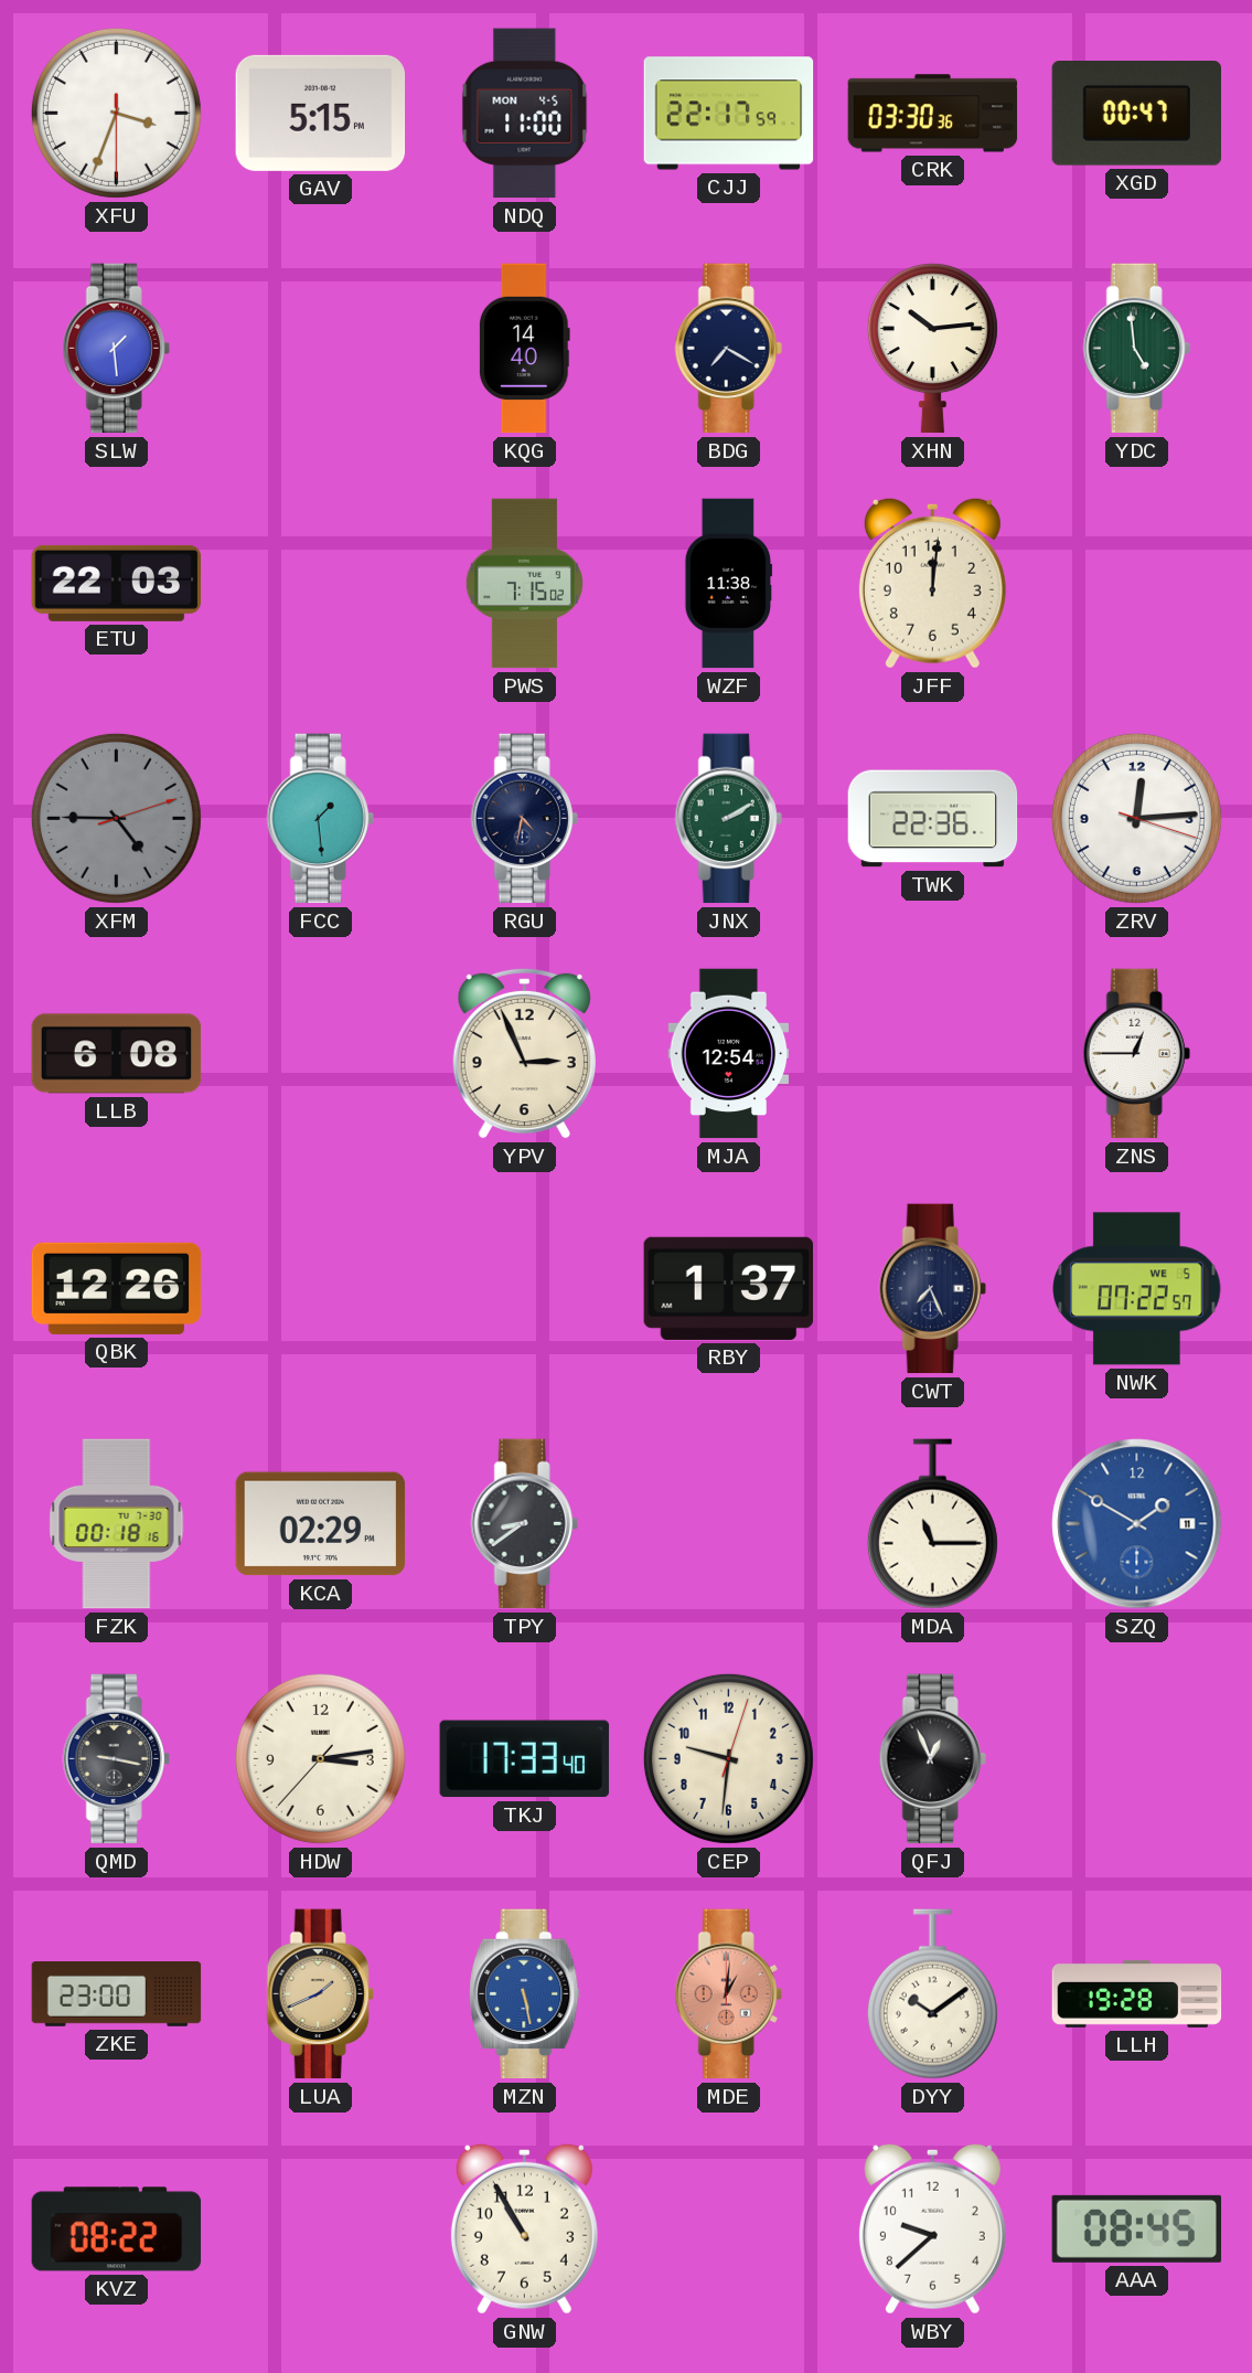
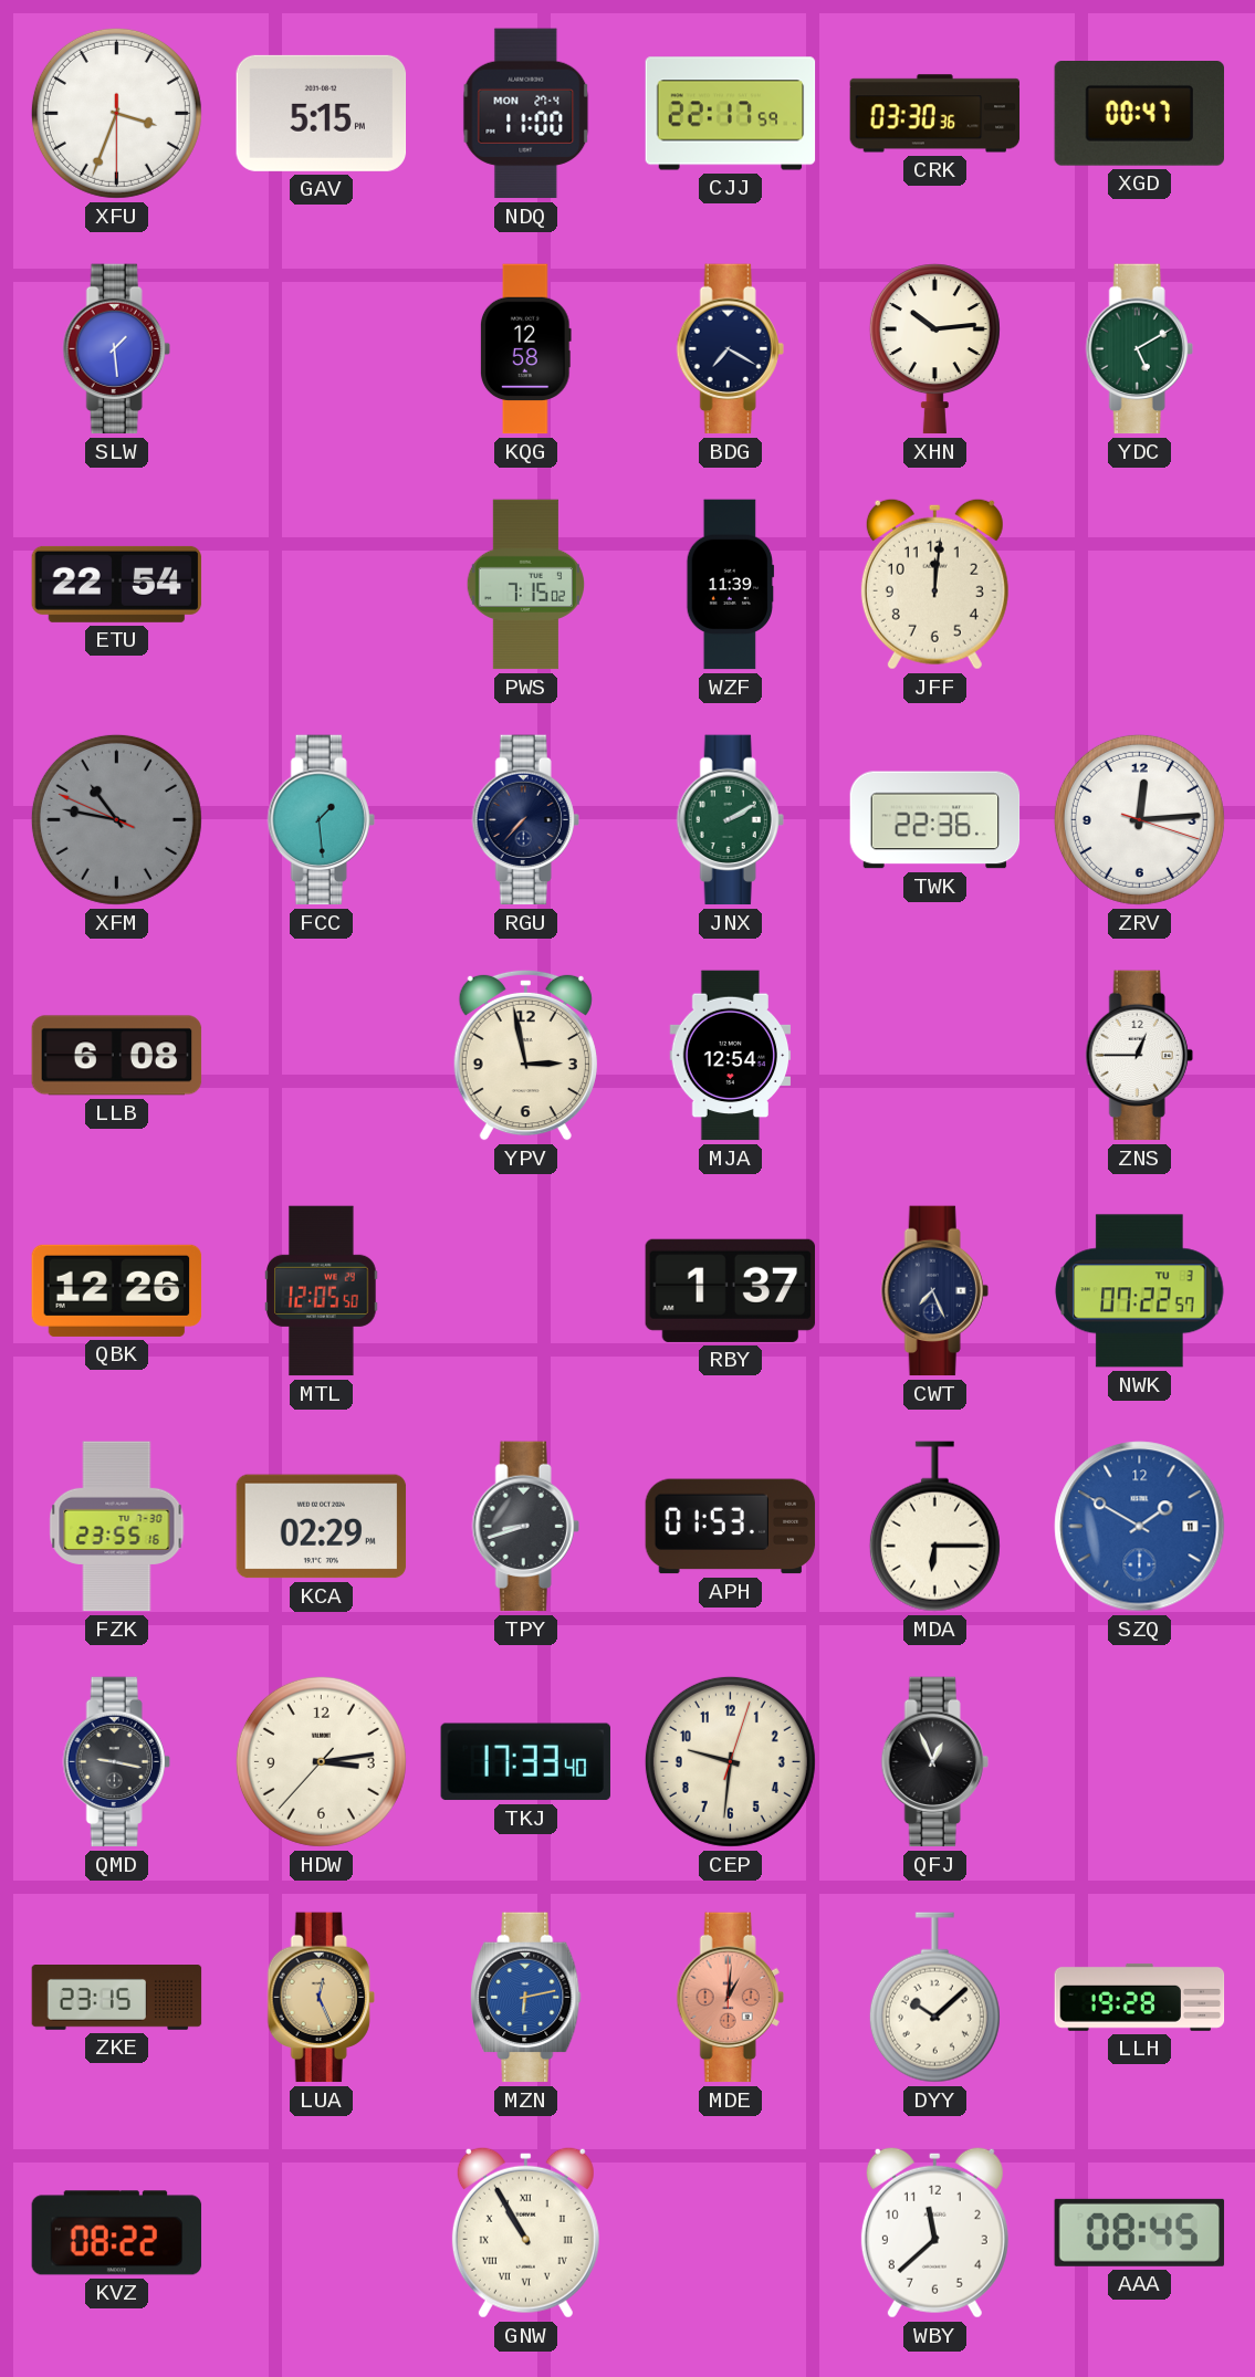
NDQ date: MON 4-5 -> MON 27-4
KQG: 14:40 -> 12:58
YDC: 4:59 -> 5:10
ETU: 22:03 -> 22:54
WZF: 11:38 -> 11:39
XFM: 4:45 -> 10:46
RGU: 4:32 -> 7:37
YPV: 2:56 -> 2:58
MTL: none -> 12:05
NWK date: WE 5 -> TU 3
FZK: 00:18 -> 23:55
TPY: 8:39 -> 8:42
APH: none -> 01:53
MDA: 11:15 -> 6:15
ZKE: 23:00 -> 23:15
LUA: 1:41 -> 12:26
MZN: 5:28 -> 6:13
DYY: 10:09 -> 10:08
GNW numerals: Arabic -> Roman
WBY: 9:38 -> 11:38
